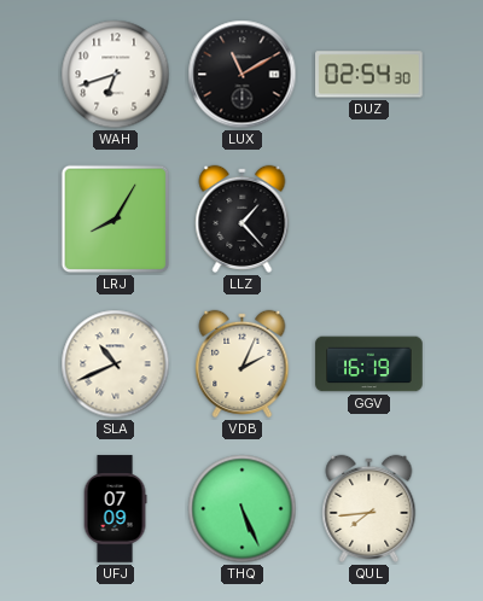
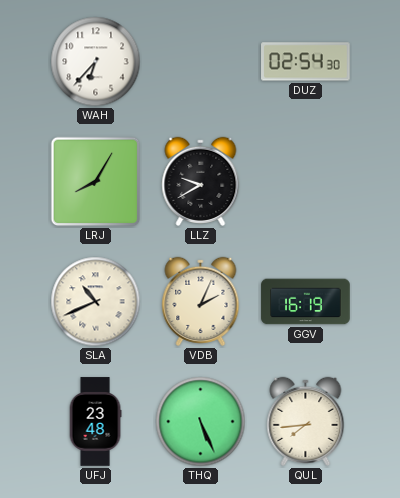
WAH: 6:42 -> 6:37
LUX: 11:10 -> none
LLZ: 1:23 -> 9:40
UFJ: 07:09 -> 23:48
